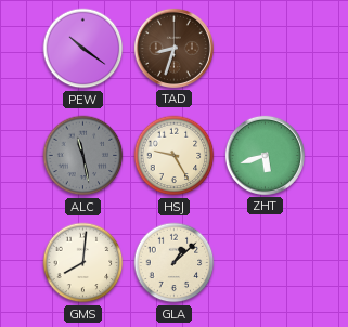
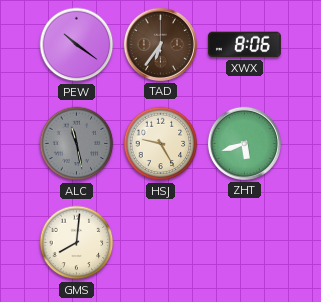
TAD: 8:33 -> 6:36
XWX: none -> 8:06
GLA: 1:08 -> none
